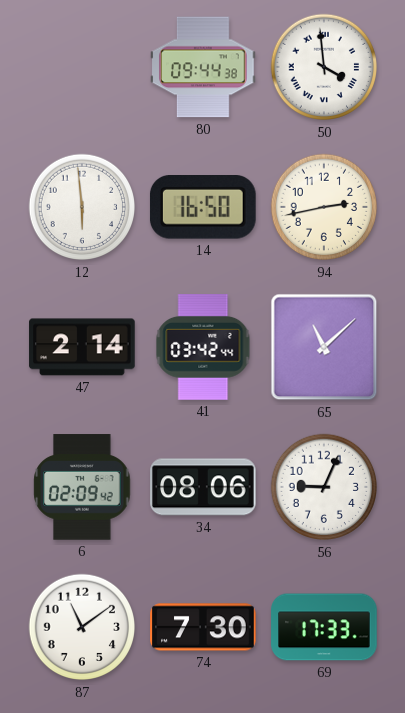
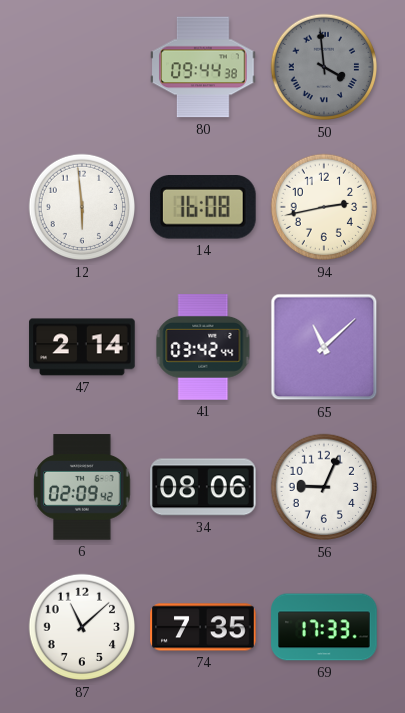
50 dial: white -> grey
14: 16:50 -> 16:08
87: 11:09 -> 11:08
74: 7:30 -> 7:35
